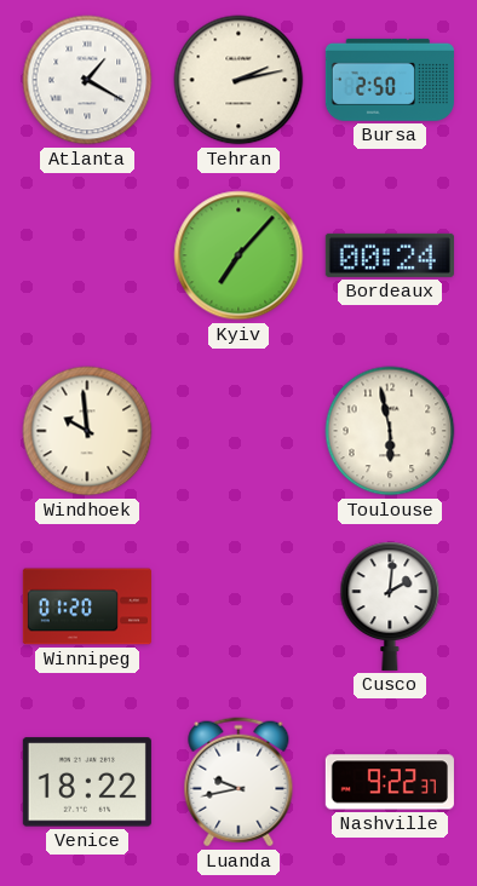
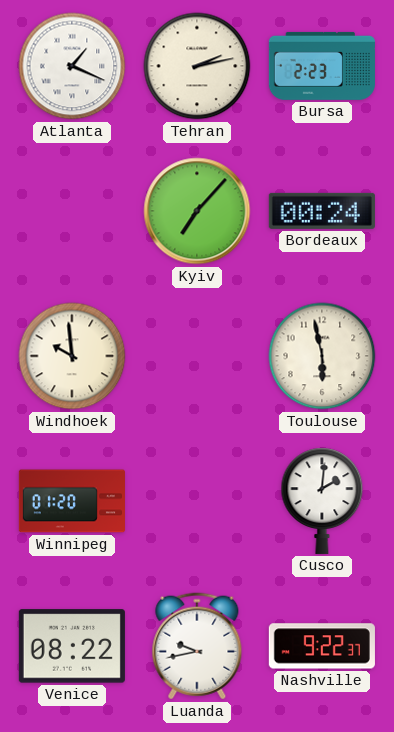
Atlanta: 1:20 -> 1:19
Bursa: 2:50 -> 2:23
Venice: 18:22 -> 08:22
